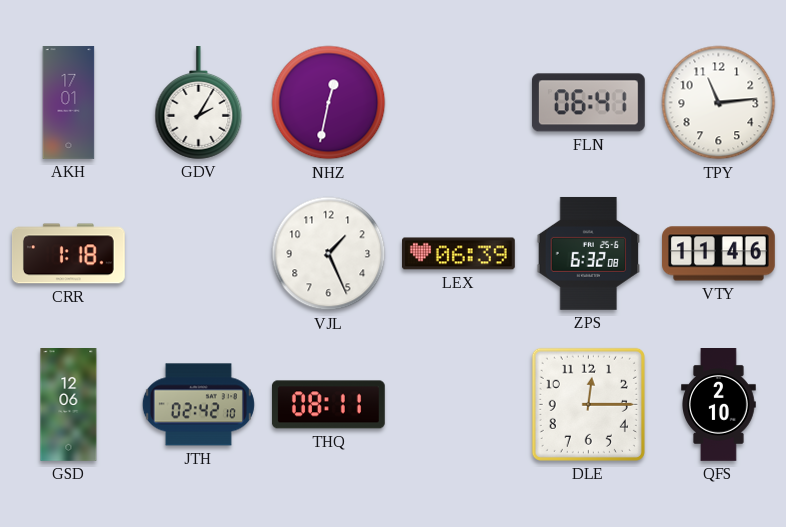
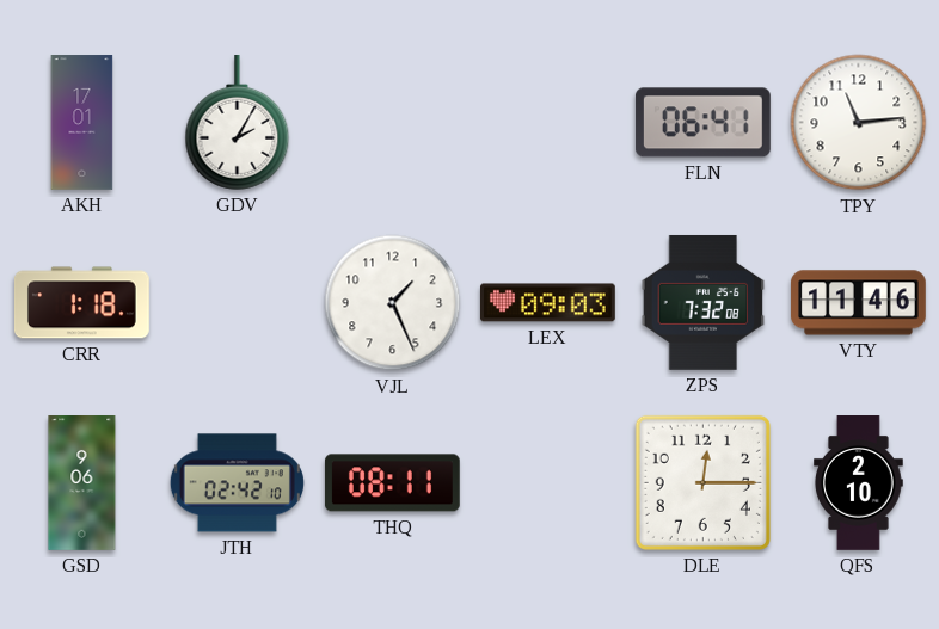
NHZ: 12:32 -> none
LEX: 06:39 -> 09:03
ZPS: 6:32 -> 7:32
GSD: 12:06 -> 9:06
